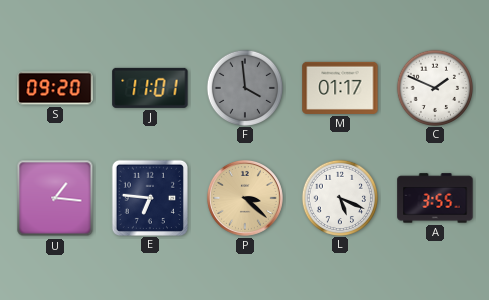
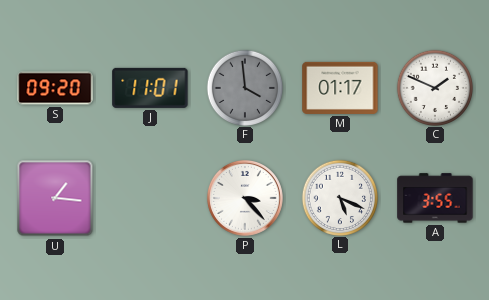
E: 6:46 -> none
P: 3:22 -> 3:23
P dial: champagne -> white
